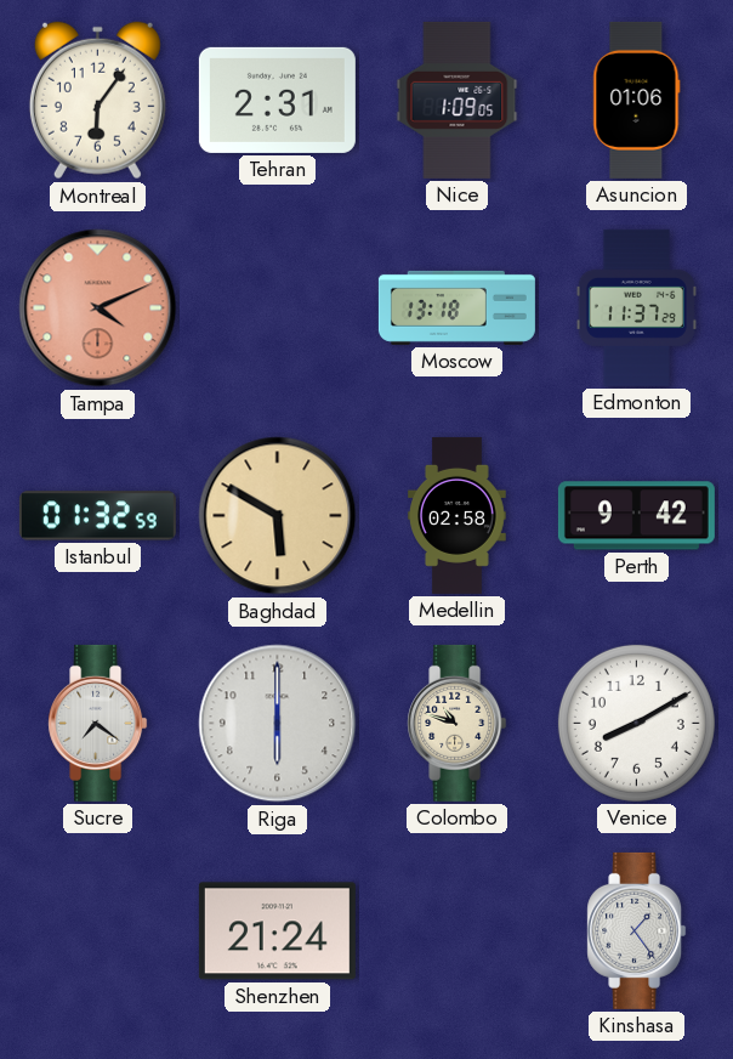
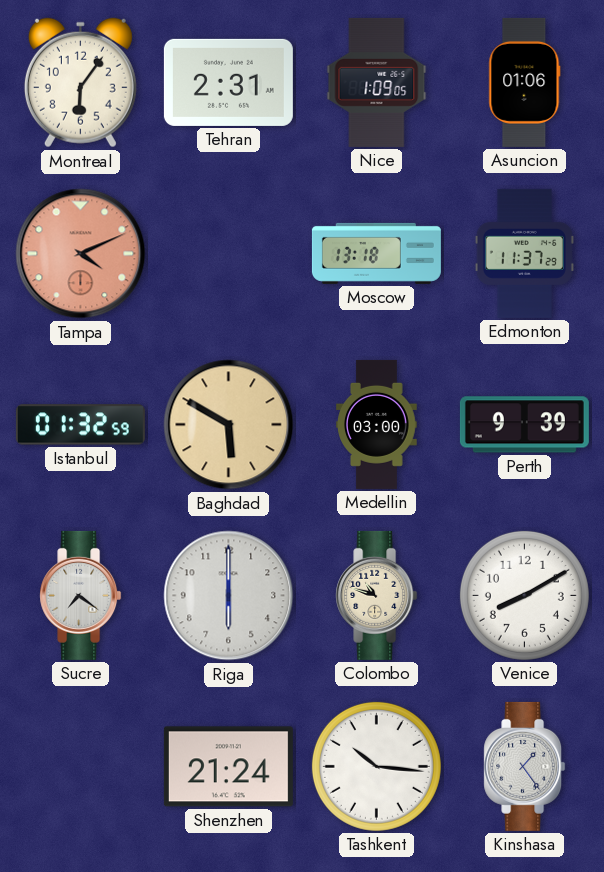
Medellin: 02:58 -> 03:00
Perth: 9:42 -> 9:39
Tashkent: none -> 10:16
